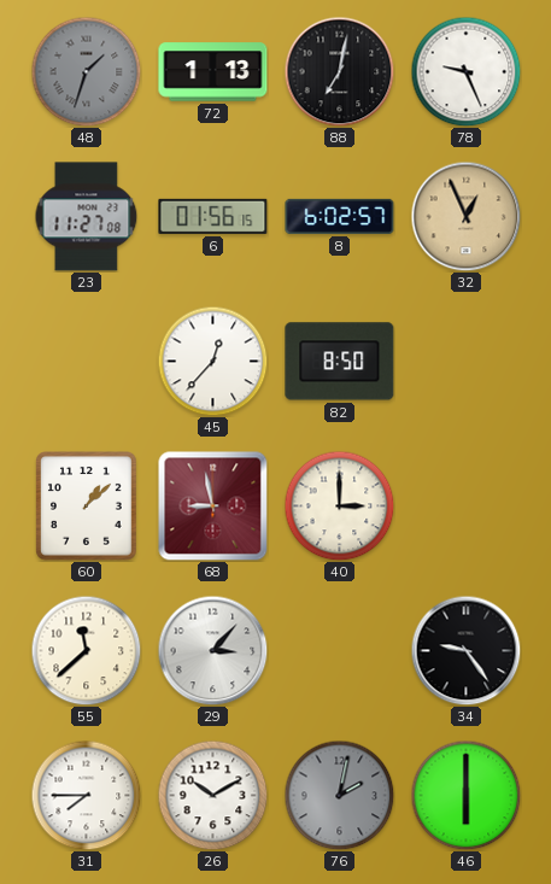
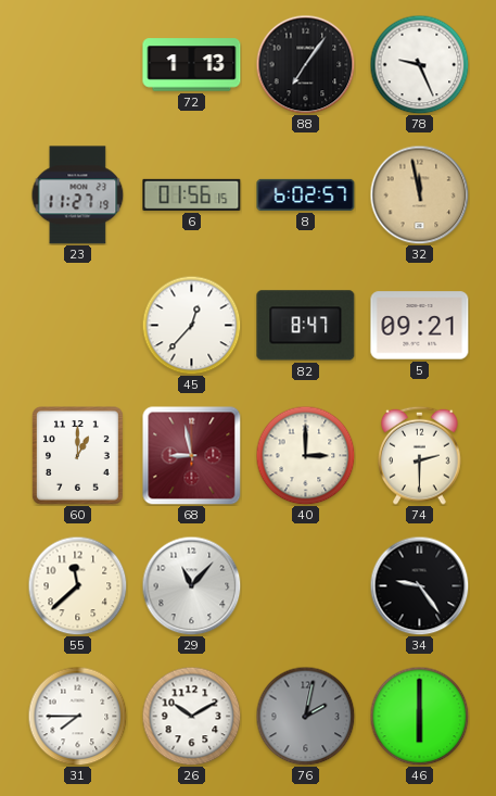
48: 1:33 -> none
88: 7:02 -> 7:06
23: 11:27:08 -> 11:27:19
32: 12:56 -> 11:58
82: 8:50 -> 8:47
5: none -> 09:21
60: 1:08 -> 1:00
74: none -> 2:30
29: 3:07 -> 11:07
